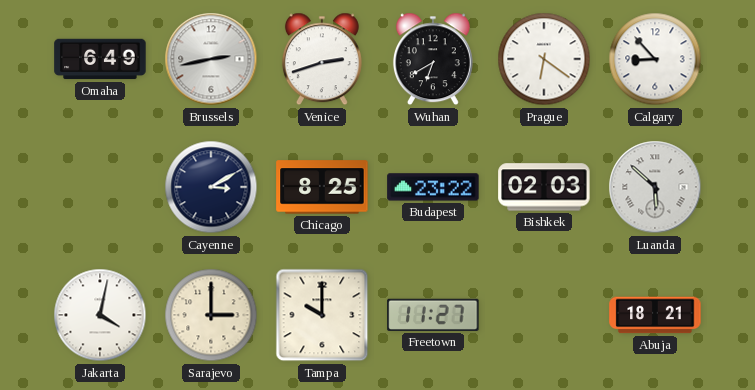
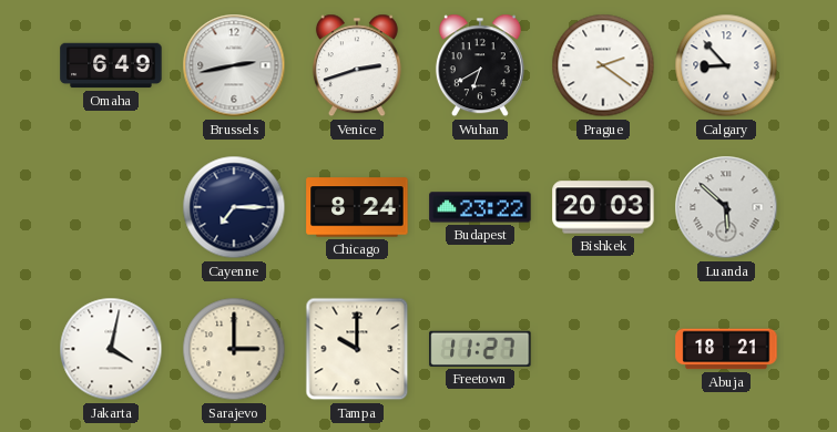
Prague: 6:21 -> 2:21
Cayenne: 3:10 -> 7:15
Chicago: 8:25 -> 8:24
Bishkek: 02:03 -> 20:03
